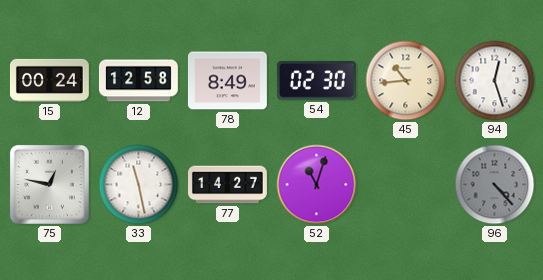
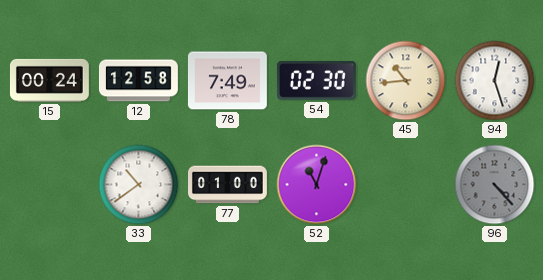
78: 8:49 -> 7:49
75: 12:47 -> none
33: 11:28 -> 10:39
77: 14:27 -> 01:00
